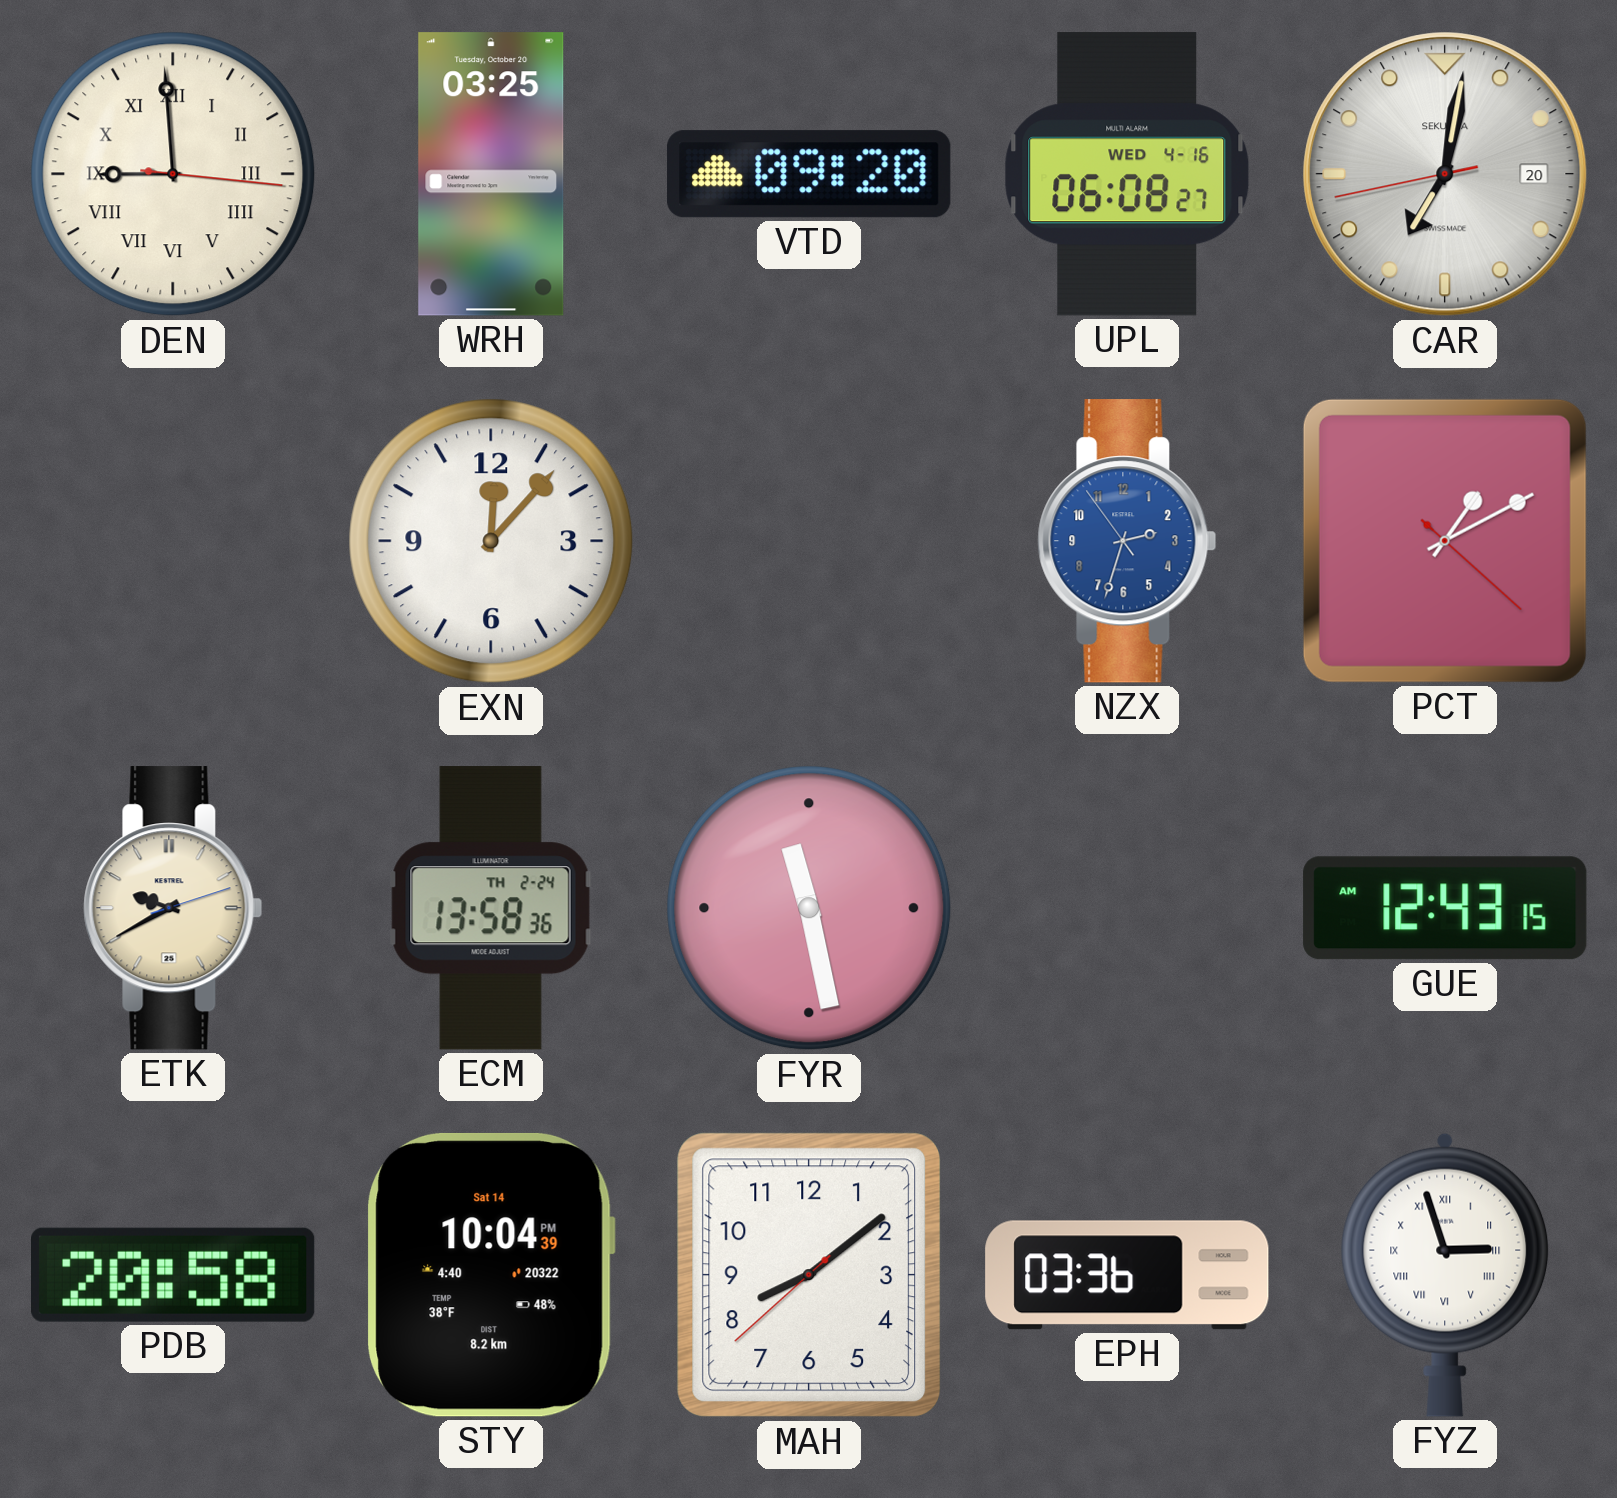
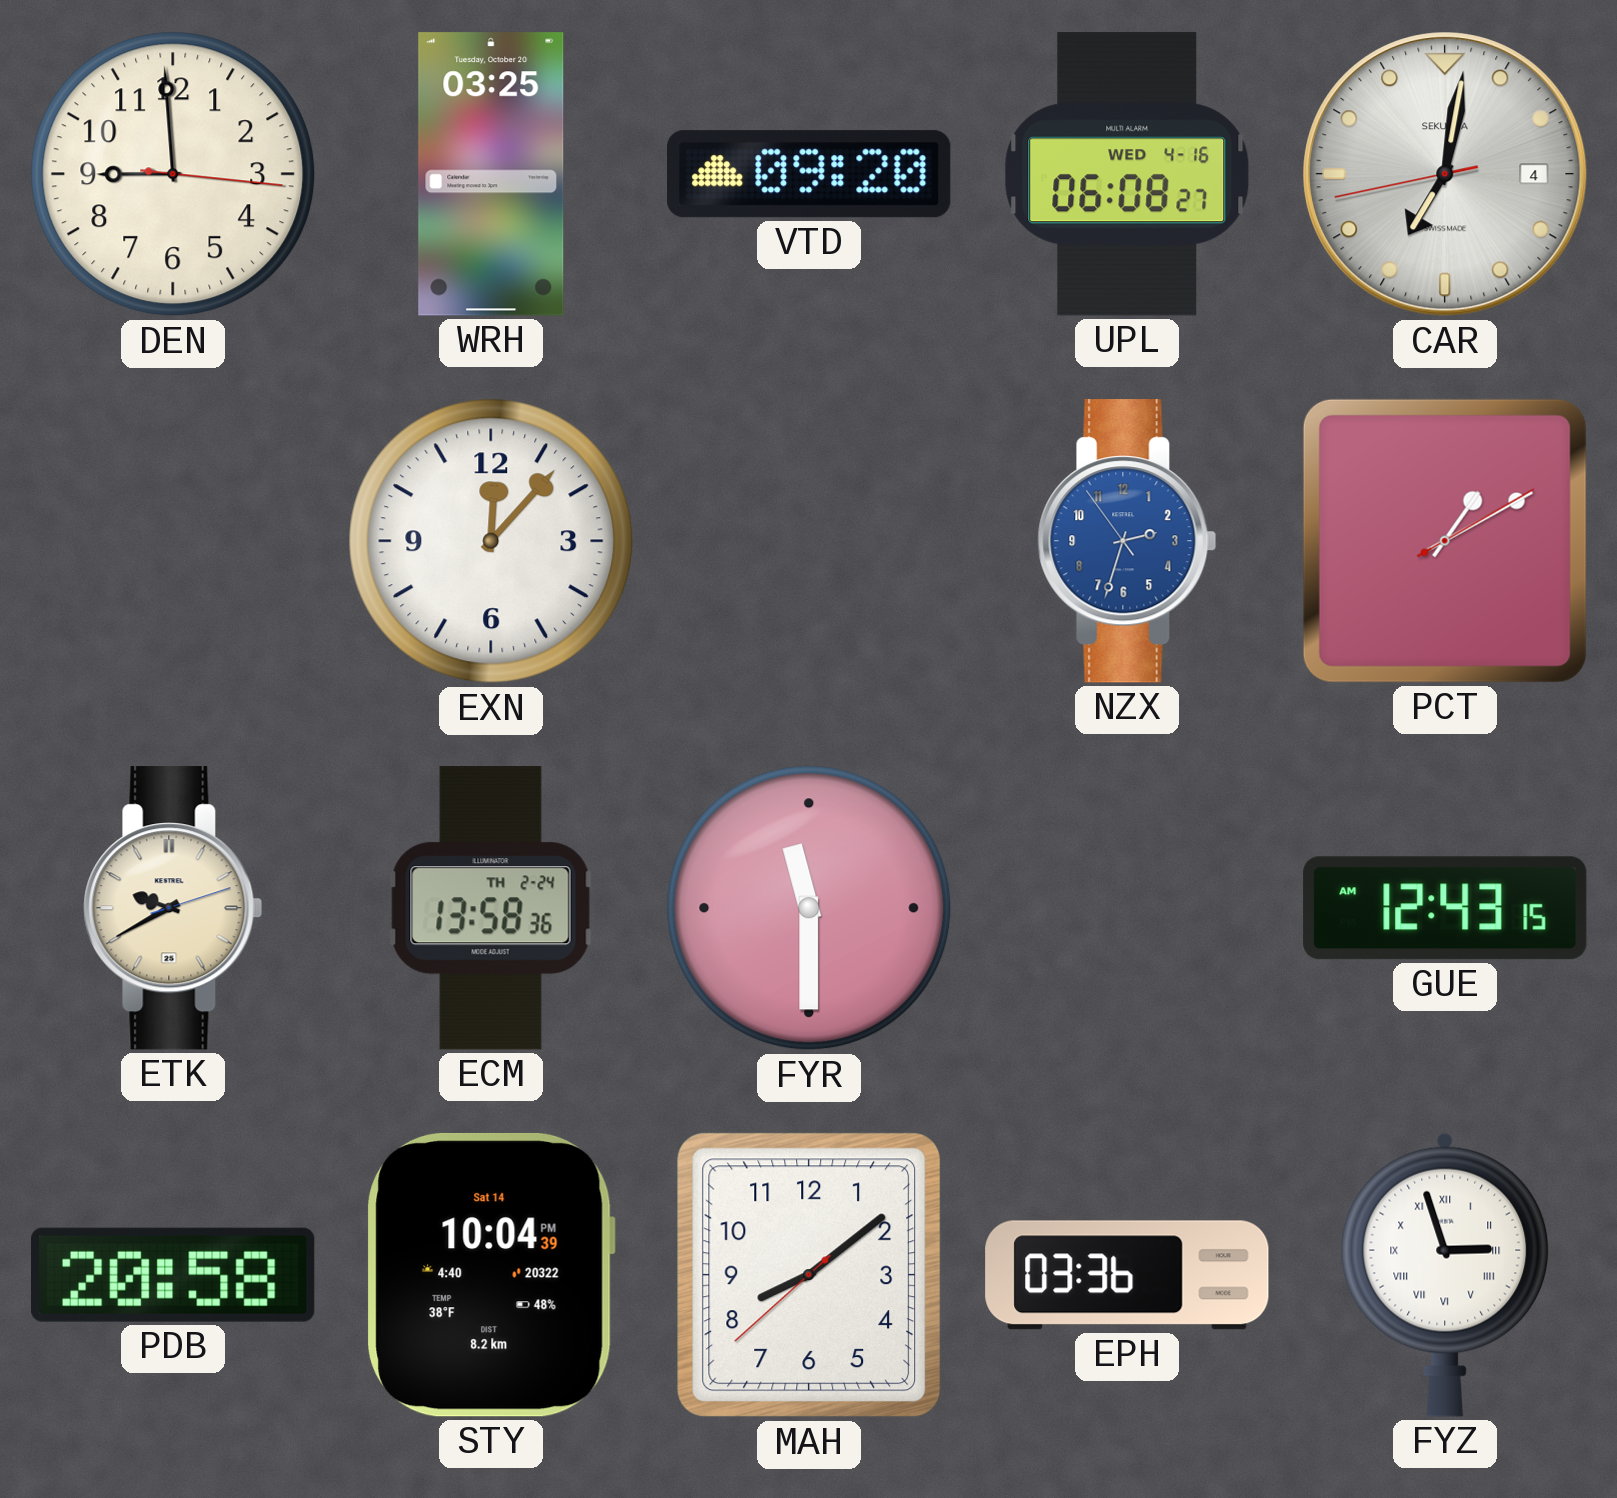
DEN numerals: Roman -> Arabic
CAR date: 20 -> 4
PCT: 1:10:22 -> 1:10:10
FYR: 11:28 -> 11:30
